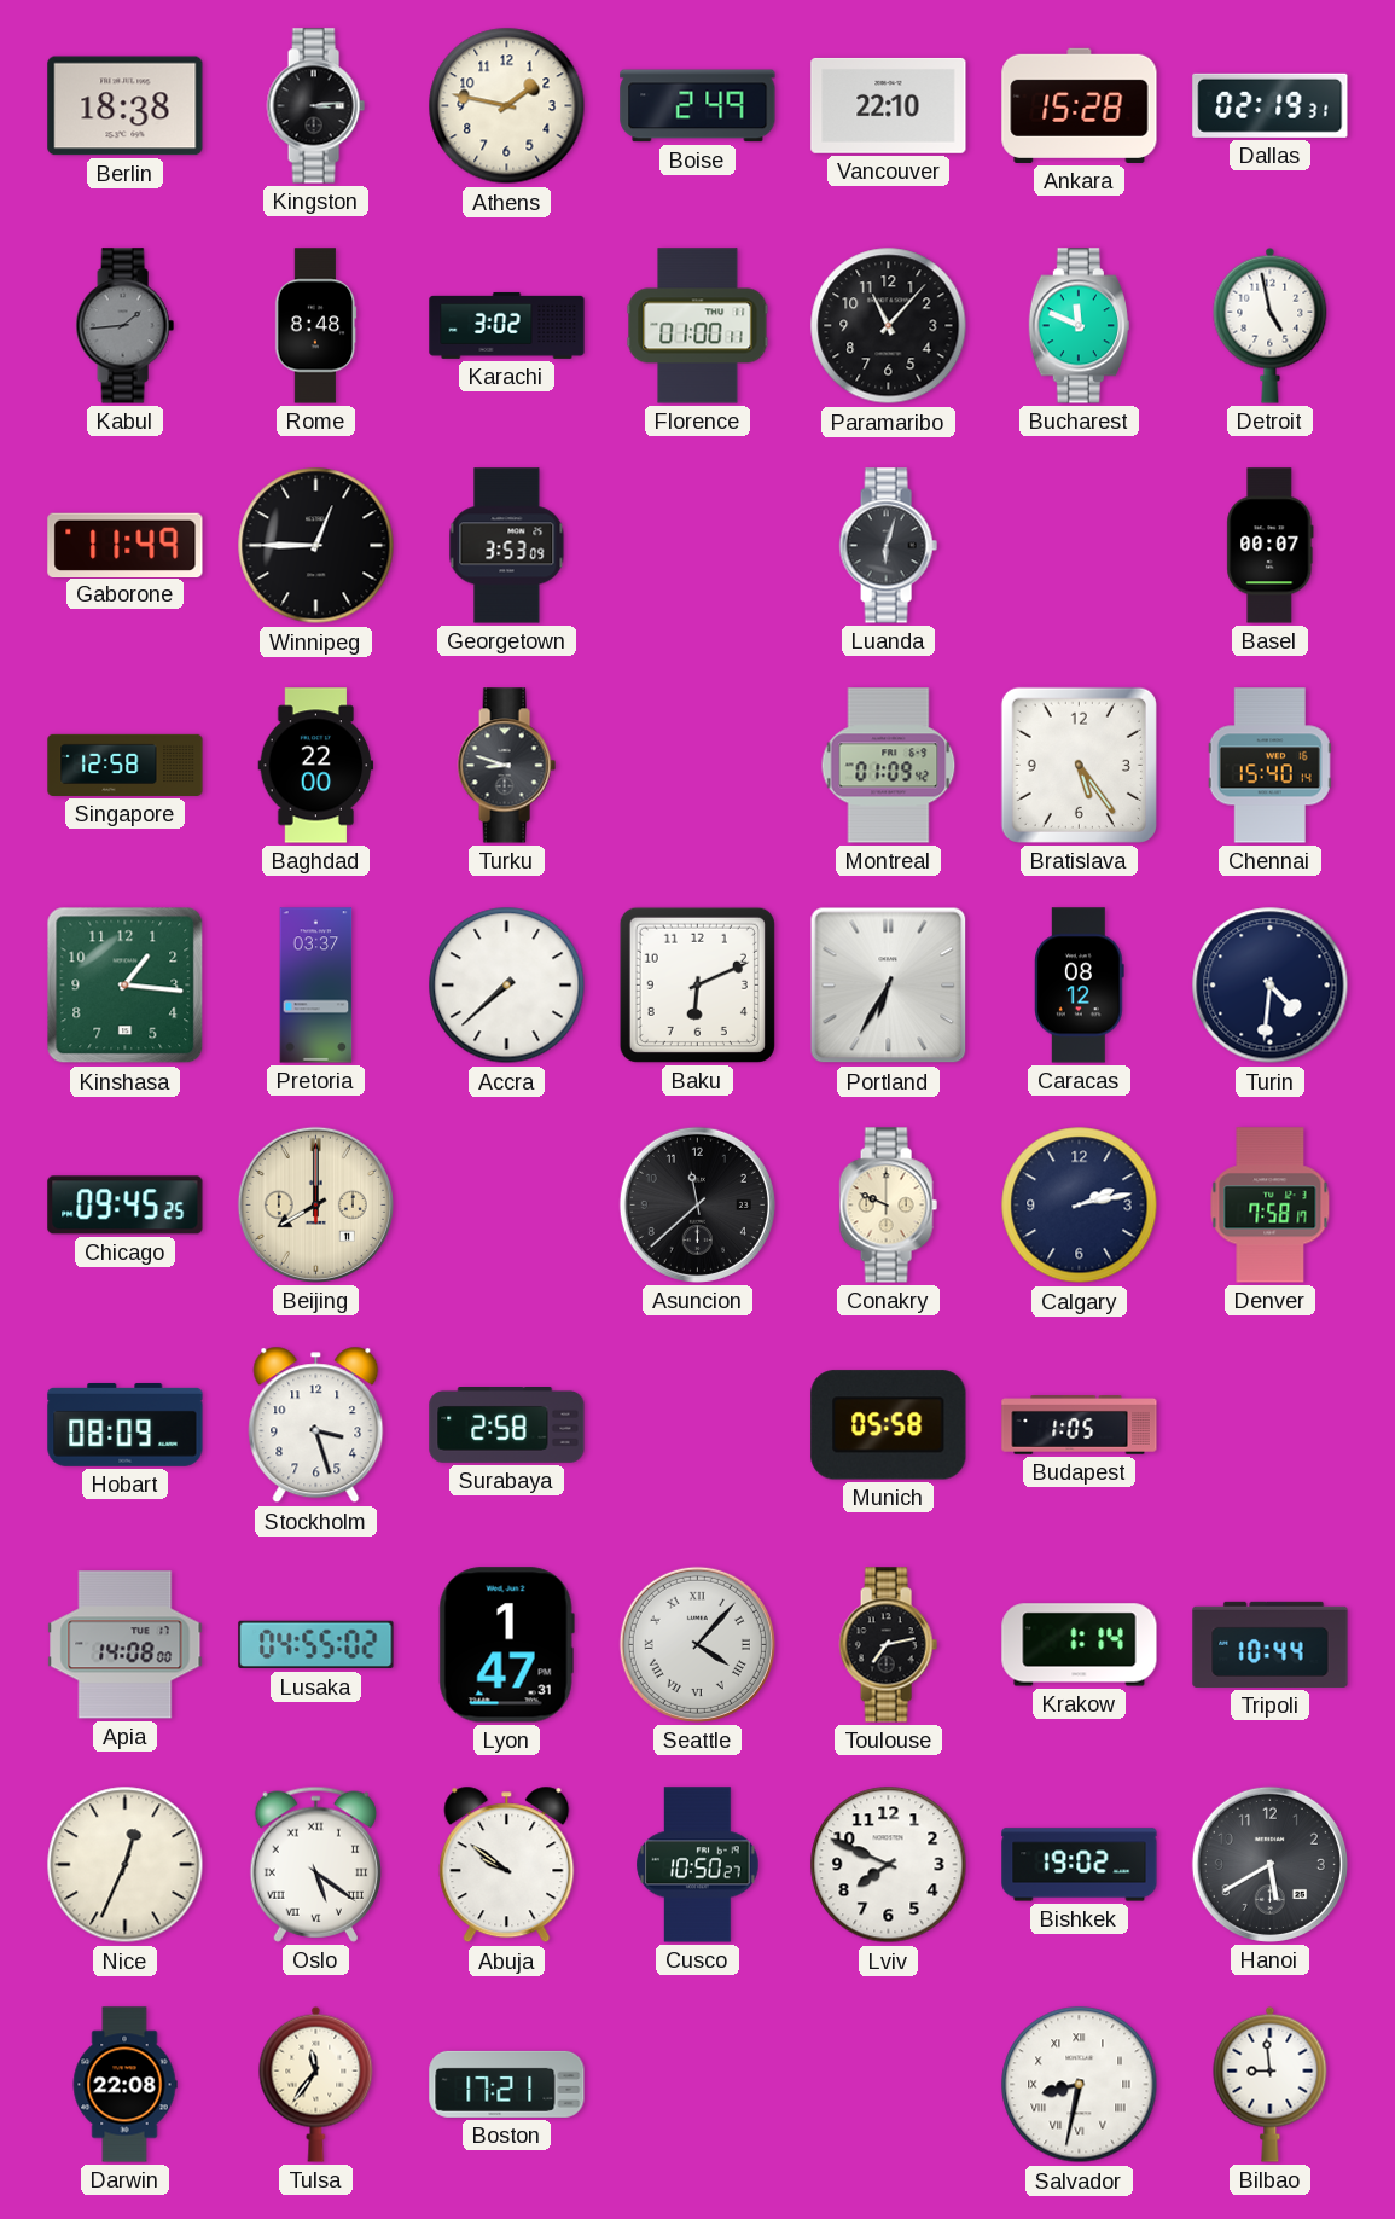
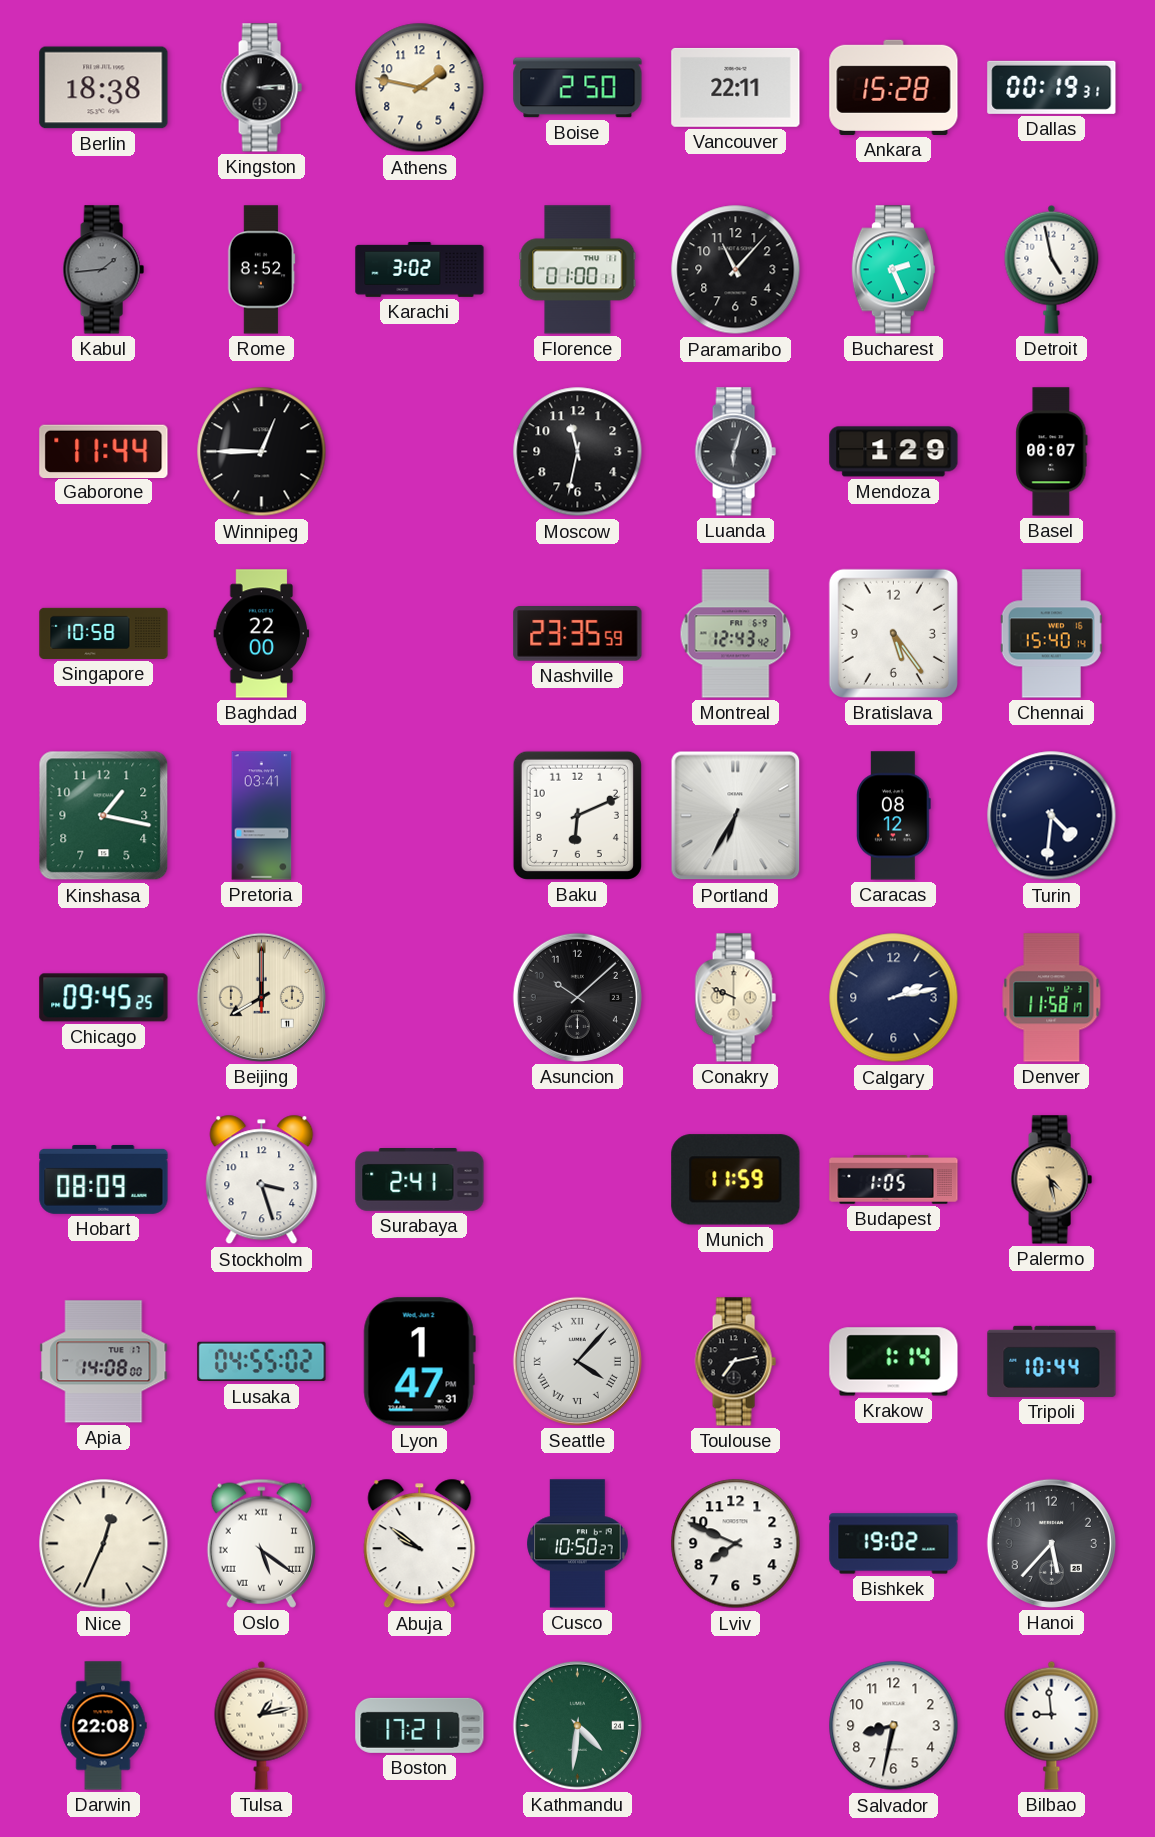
Boise: 2:49 -> 2:50
Vancouver: 22:10 -> 22:11
Dallas: 02:19 -> 00:19
Rome: 8:48 -> 8:52
Bucharest: 11:49 -> 2:26
Gaborone: 11:49 -> 11:44
Georgetown: 3:53 -> none
Moscow: none -> 11:32
Mendoza: none -> 1:29
Singapore: 12:58 -> 10:58
Turku: 8:48 -> none
Nashville: none -> 23:35
Montreal: 01:09 -> 12:43
Kinshasa: 1:16 -> 1:17
Pretoria: 03:37 -> 03:41
Accra: 7:38 -> none
Asuncion: 11:38 -> 10:08
Denver: 7:58 -> 11:58
Surabaya: 2:58 -> 2:41
Munich: 05:58 -> 11:59
Palermo: none -> 4:28
Hanoi: 5:40 -> 5:37
Tulsa: 11:36 -> 1:13
Kathmandu: none -> 4:31
Salvador numerals: Roman -> Arabic
